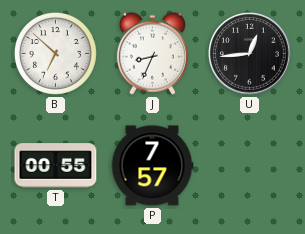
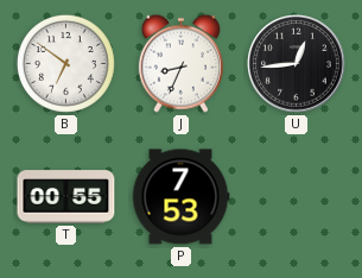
B: 6:52 -> 6:51
P: 7:57 -> 7:53
